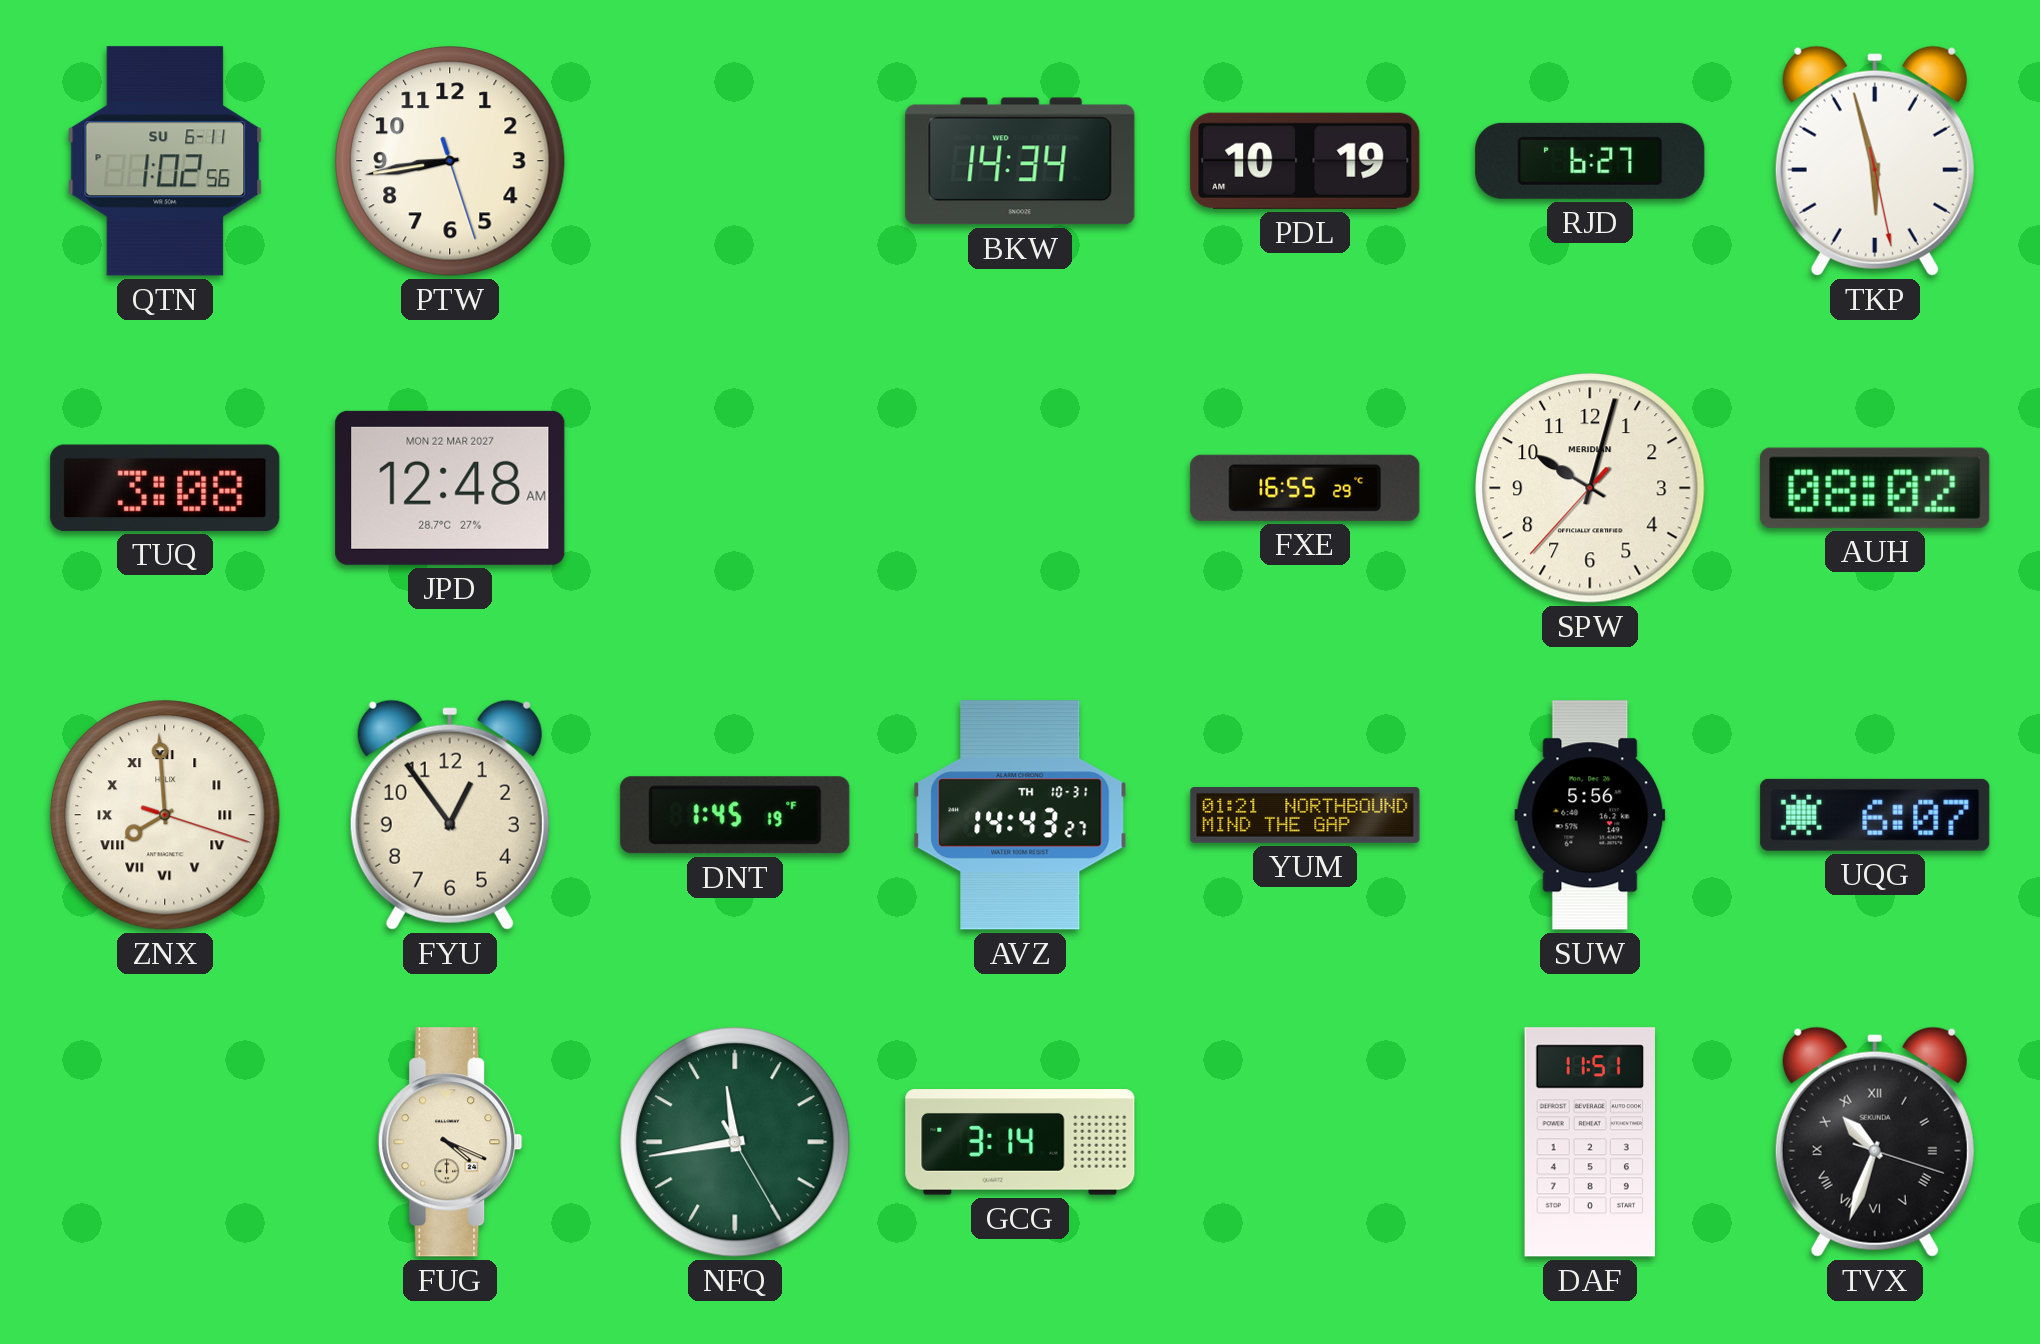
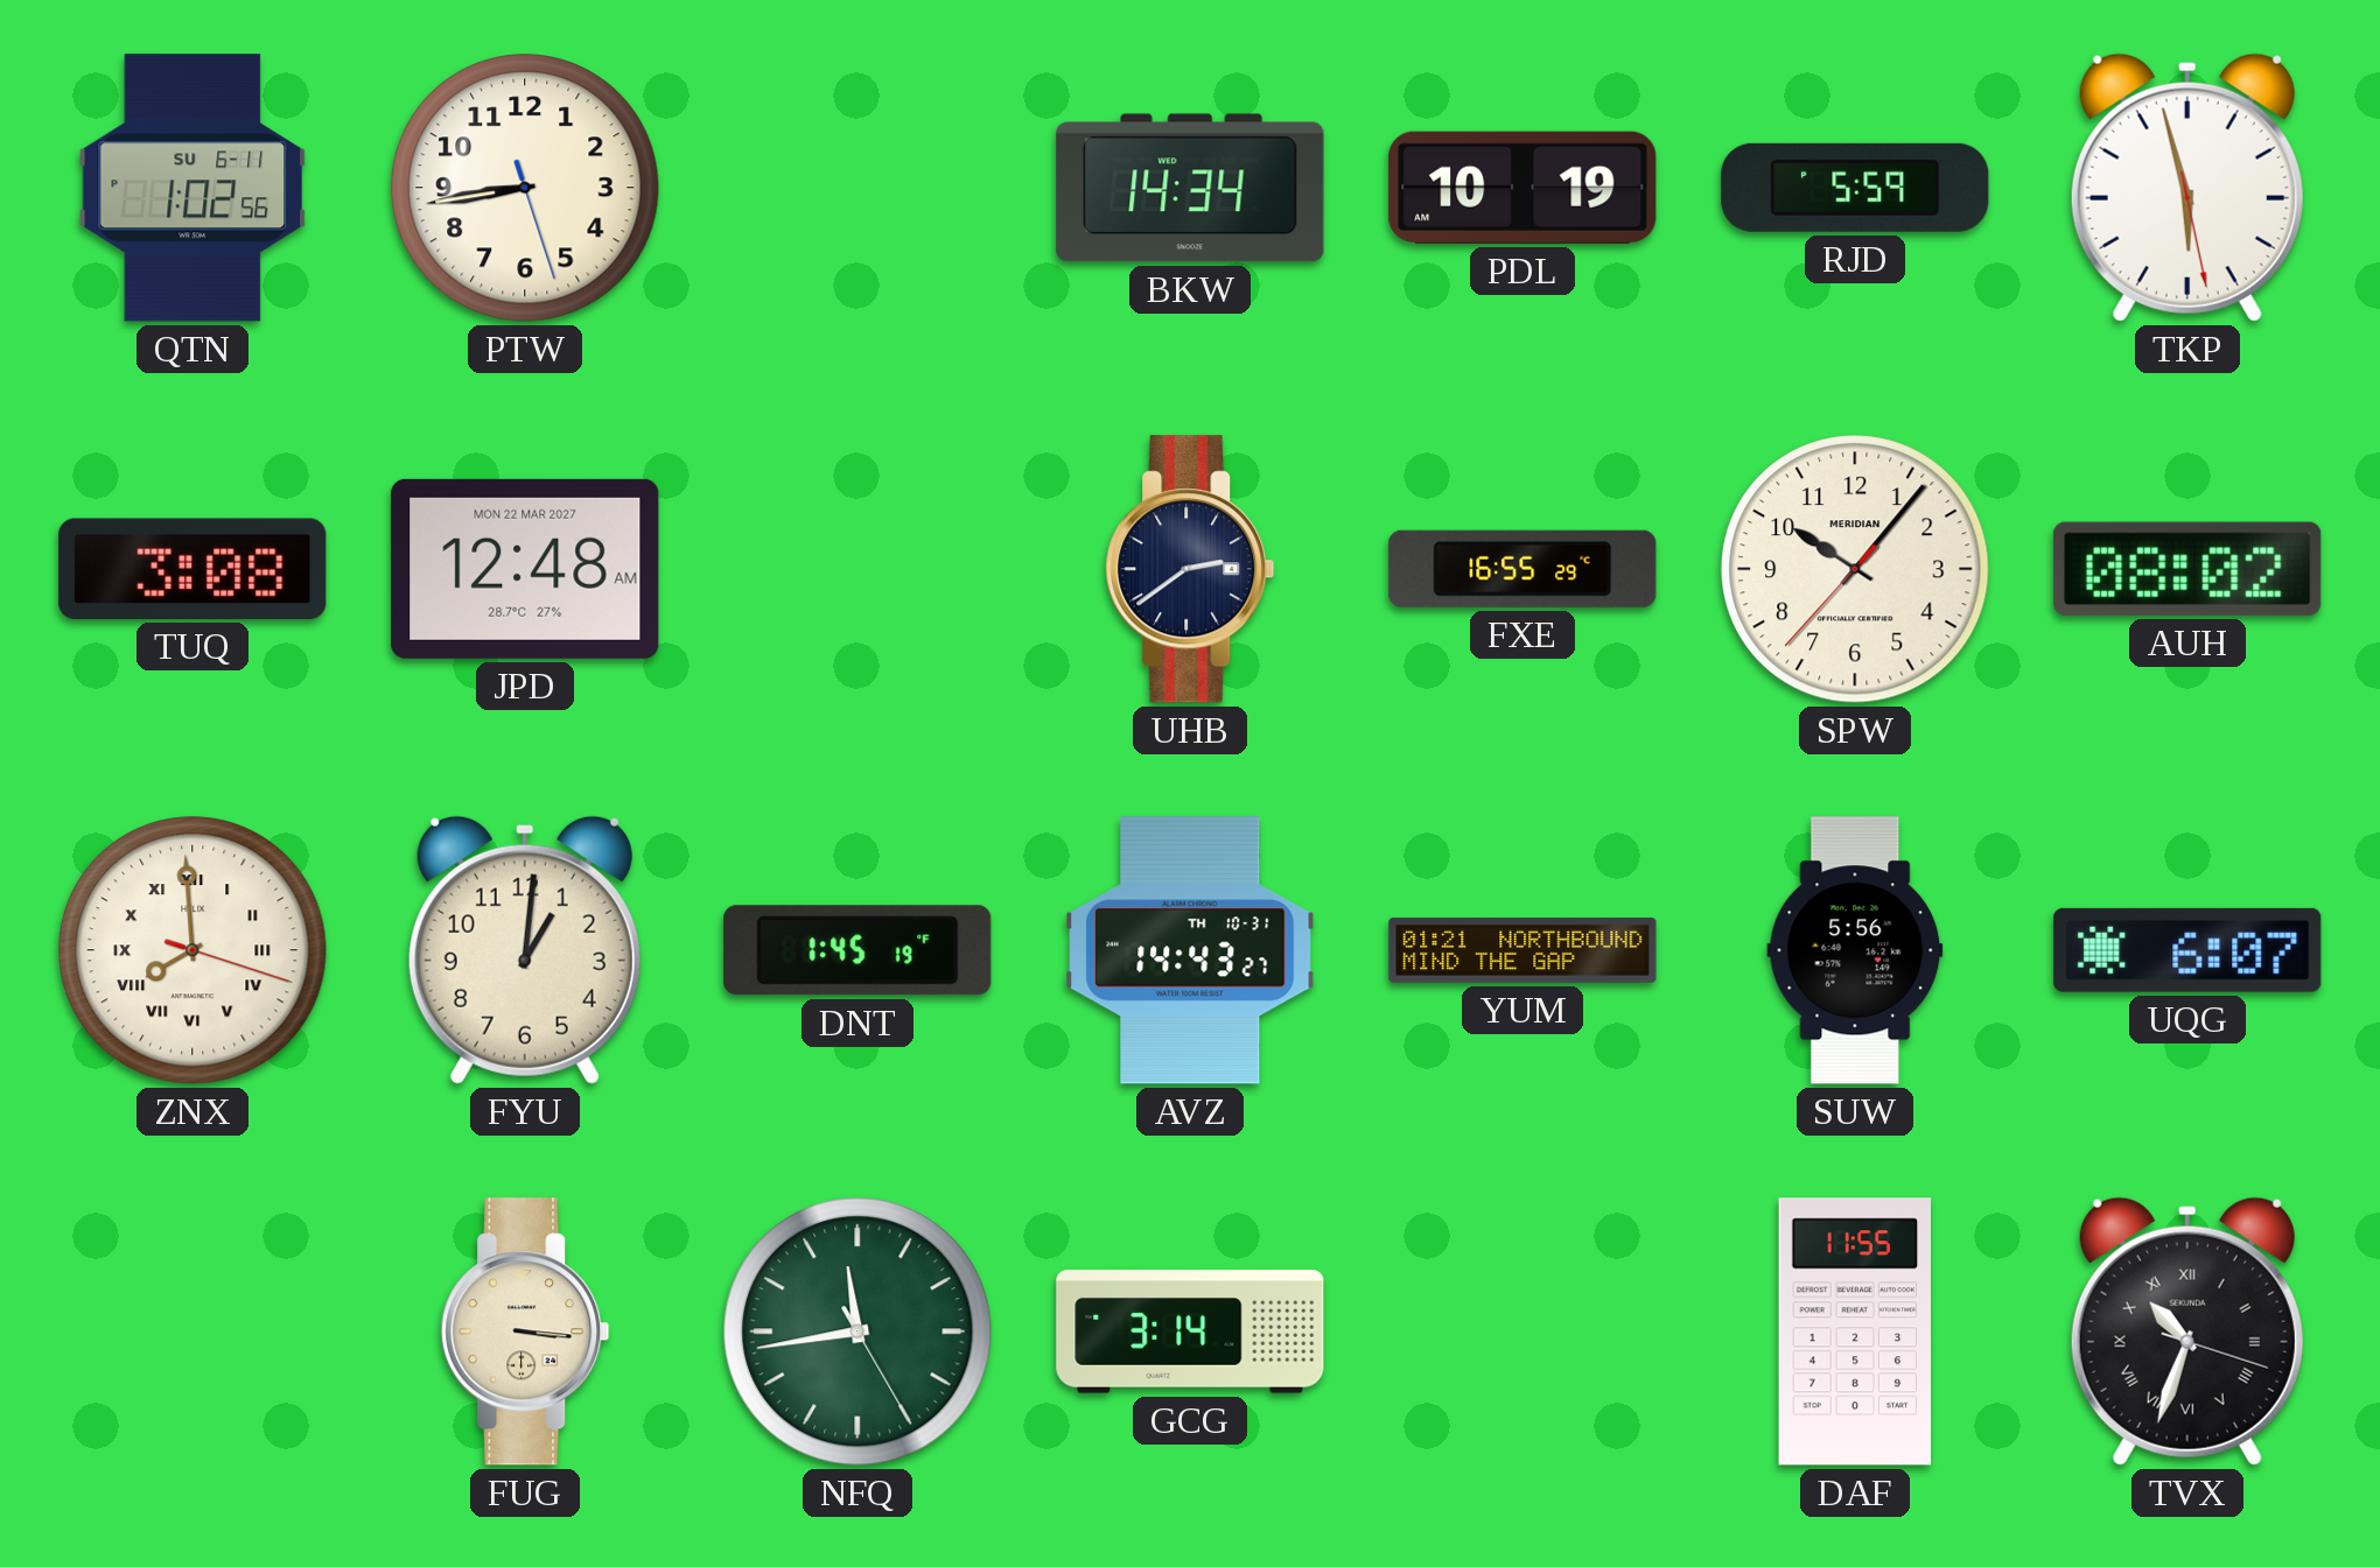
RJD: 6:27 -> 5:59
UHB: none -> 2:39
SPW: 10:02 -> 10:06
FYU: 12:54 -> 1:01
FUG: 4:19 -> 3:16
DAF: 11:51 -> 11:55
